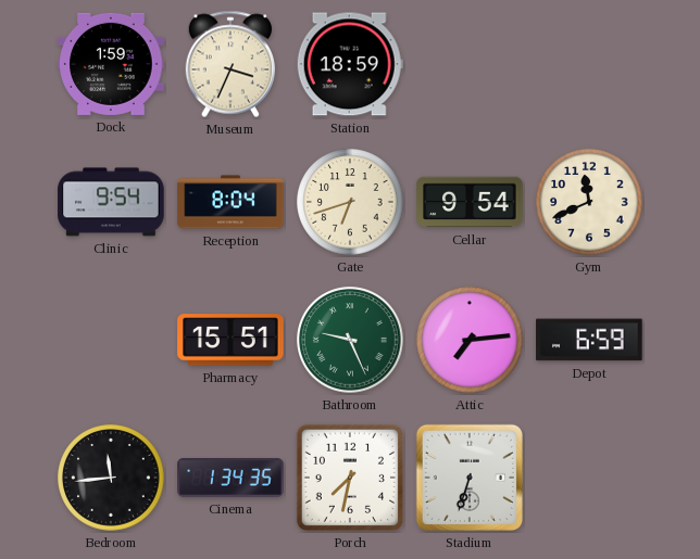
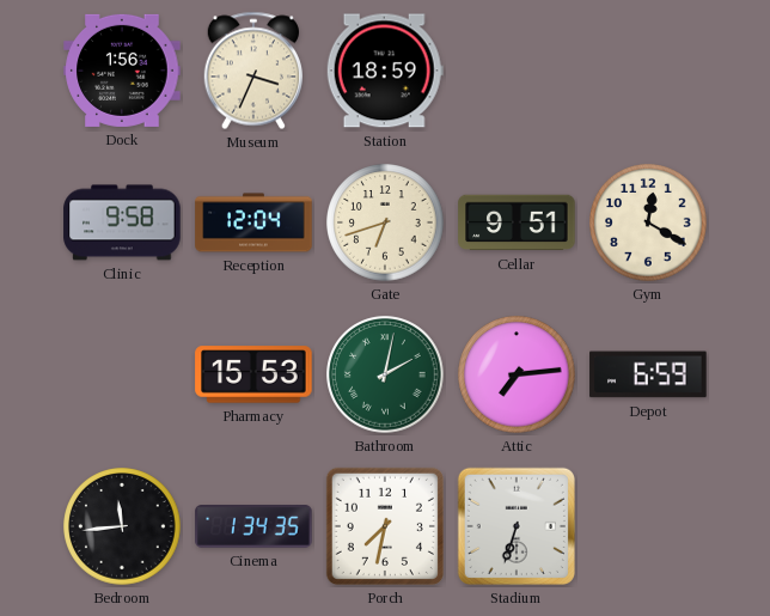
Dock: 1:59 -> 1:56
Clinic: 9:54 -> 9:58
Reception: 8:04 -> 12:04
Cellar: 9:54 -> 9:51
Gym: 11:41 -> 12:20
Pharmacy: 15:51 -> 15:53
Bathroom: 9:26 -> 2:02
